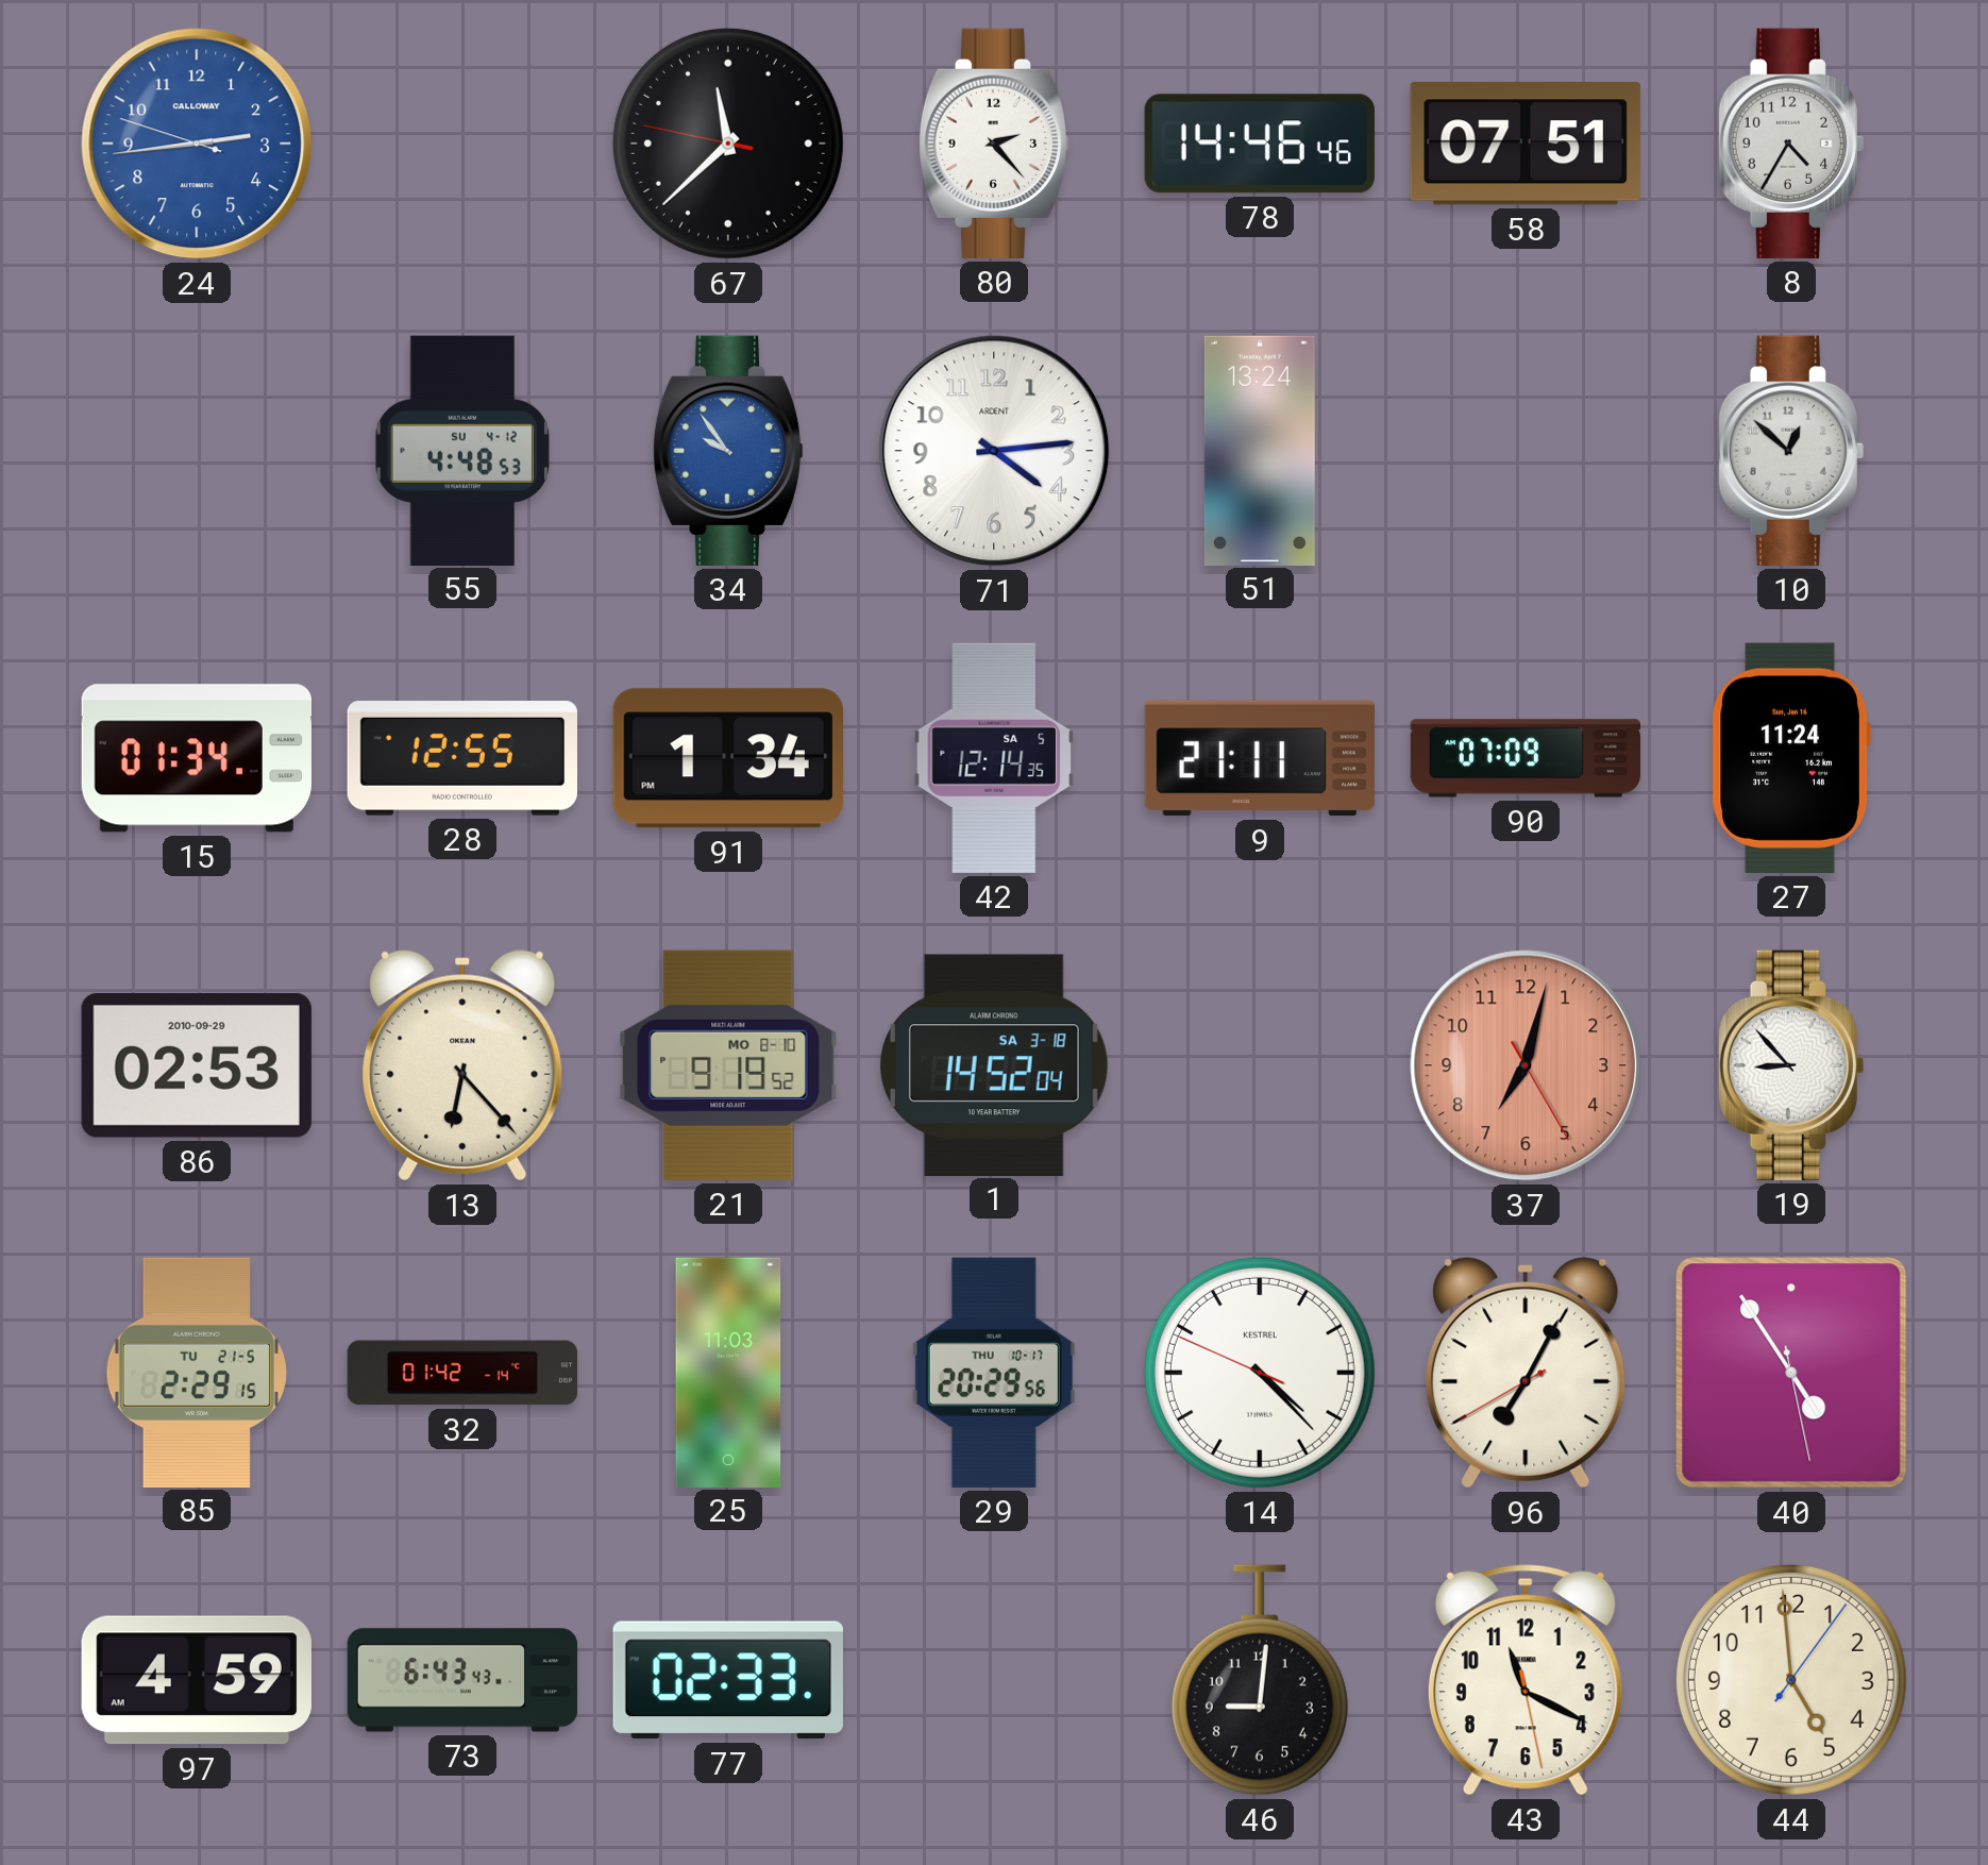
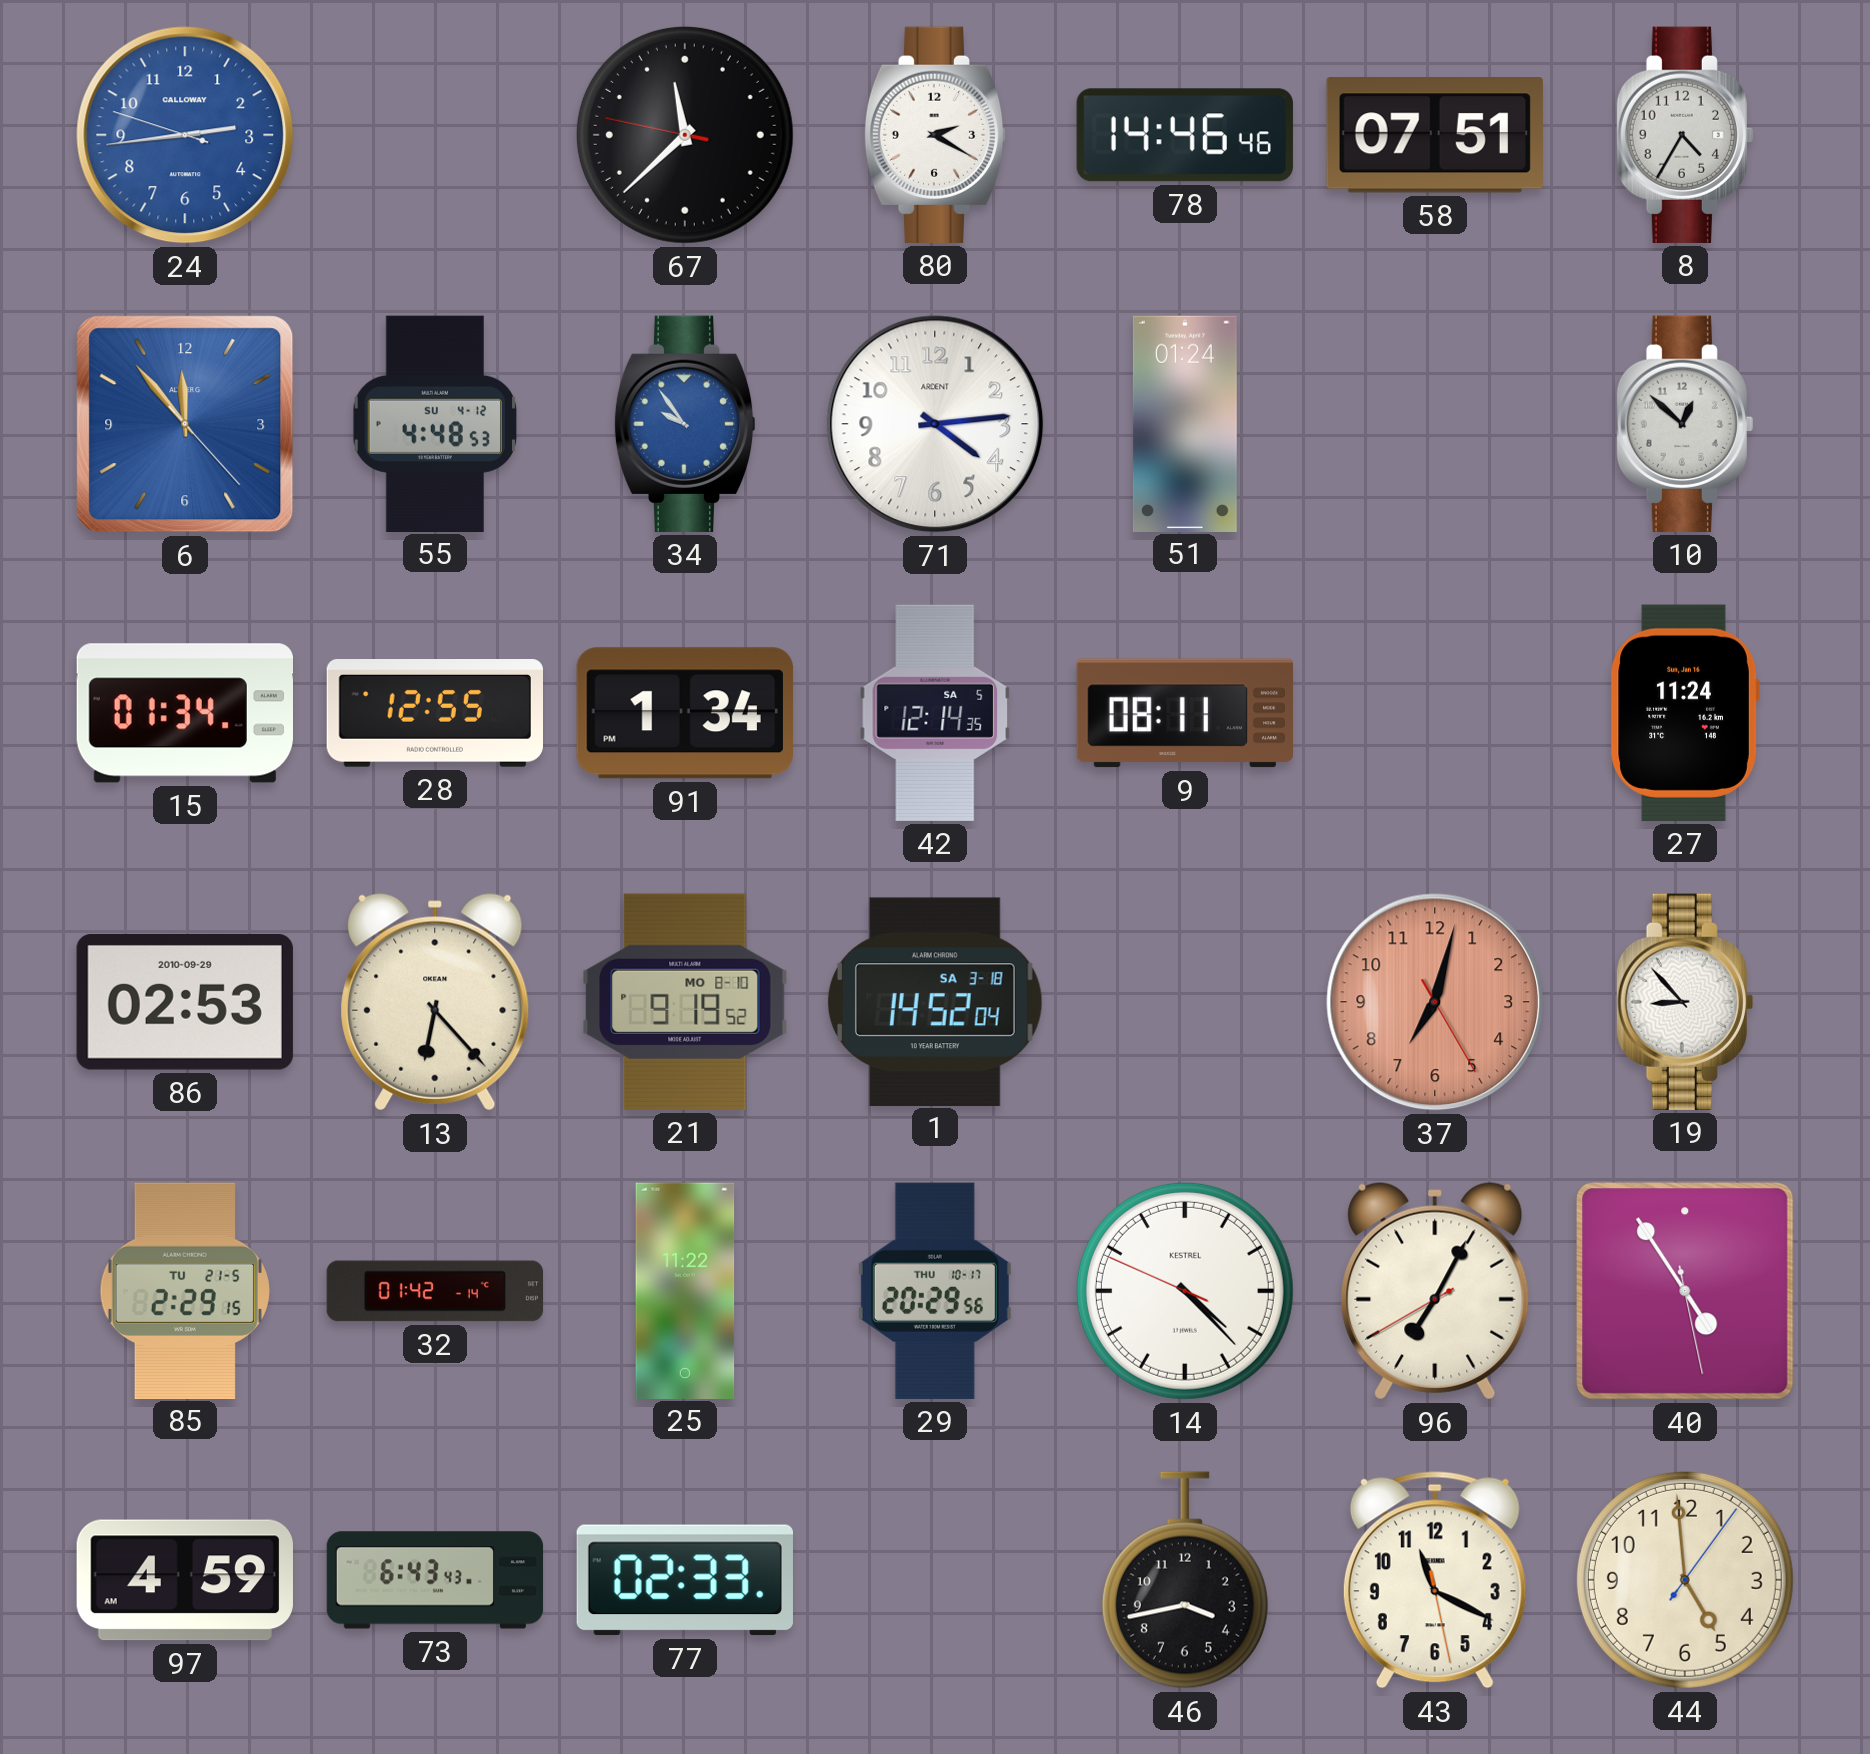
80: 2:23 -> 2:20
6: none -> 11:53
51: 13:24 -> 01:24
9: 21:11 -> 08:11
90: 07:09 -> none
25: 11:03 -> 11:22
46: 9:01 -> 3:43
